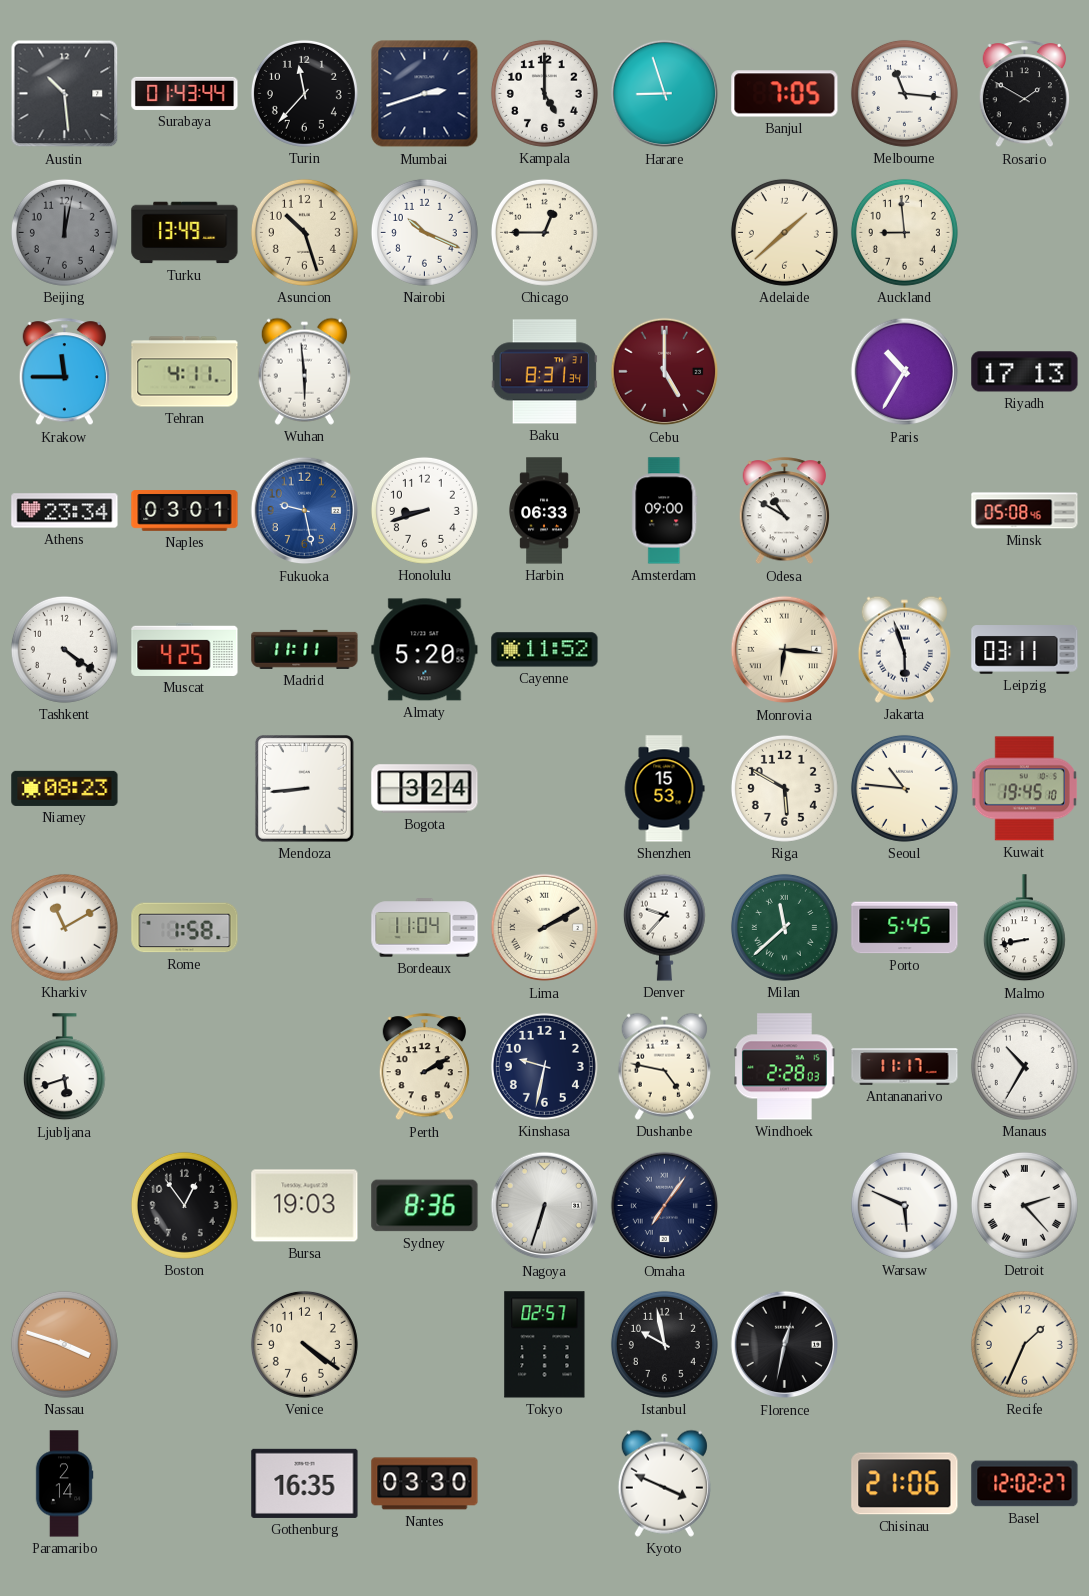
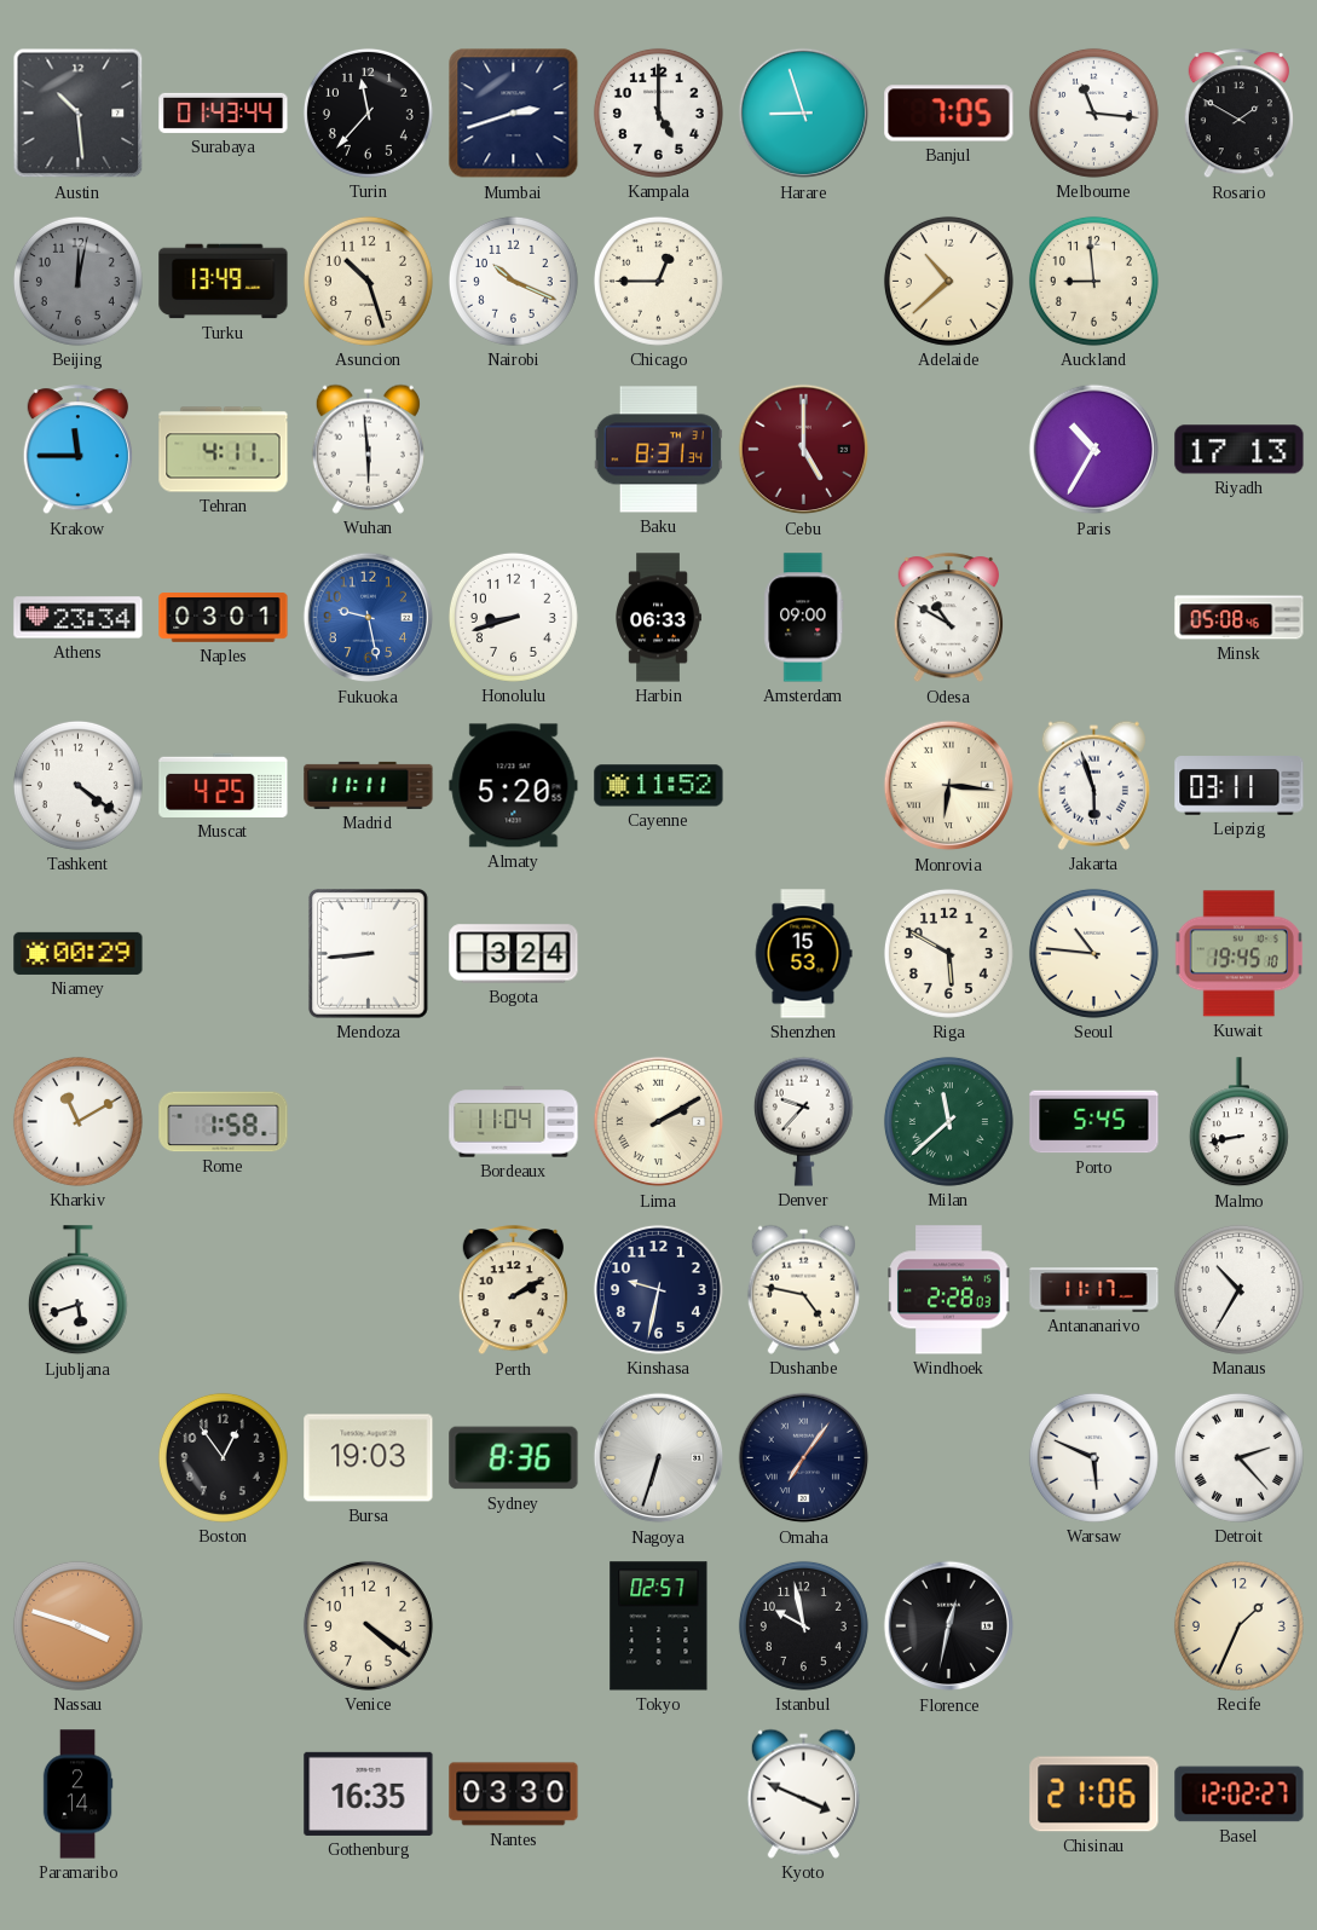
Adelaide: 1:38 -> 10:38
Niamey: 08:23 -> 00:29
